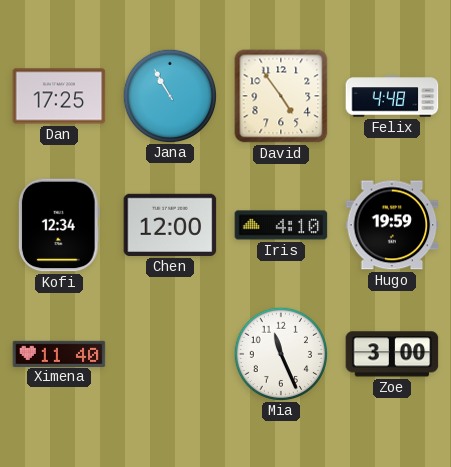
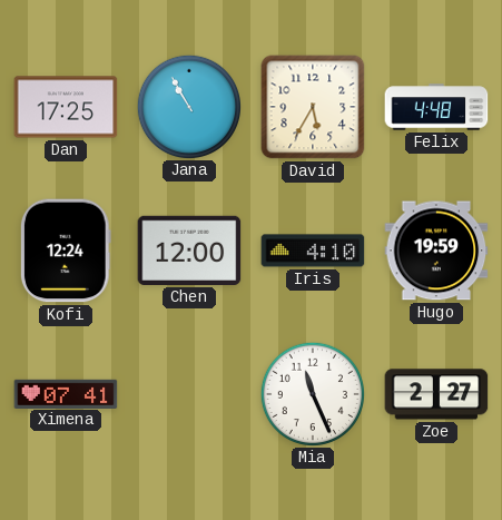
David: 4:54 -> 5:35
Kofi: 12:34 -> 12:24
Ximena: 11:40 -> 07:41
Zoe: 3:00 -> 2:27
